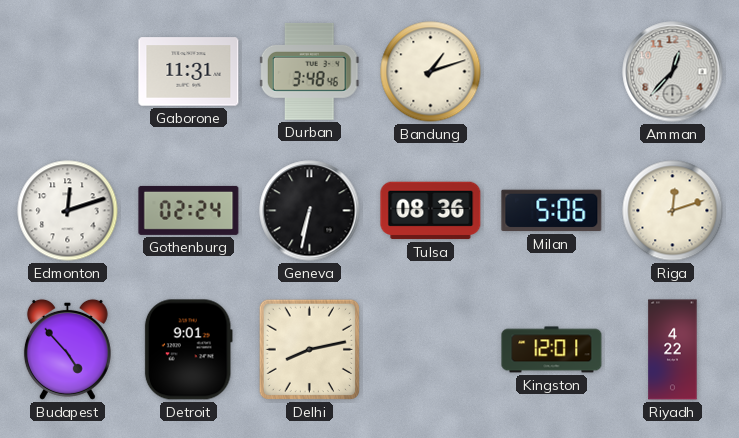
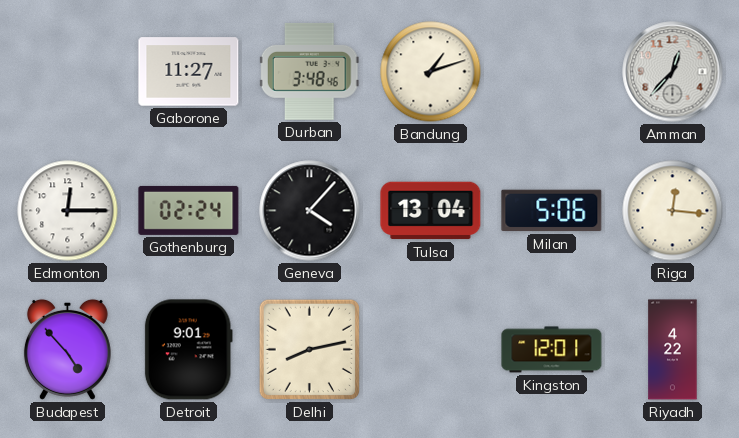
Gaborone: 11:31 -> 11:27
Edmonton: 12:12 -> 12:15
Geneva: 6:32 -> 4:07
Tulsa: 08:36 -> 13:04
Riga: 12:12 -> 12:16
